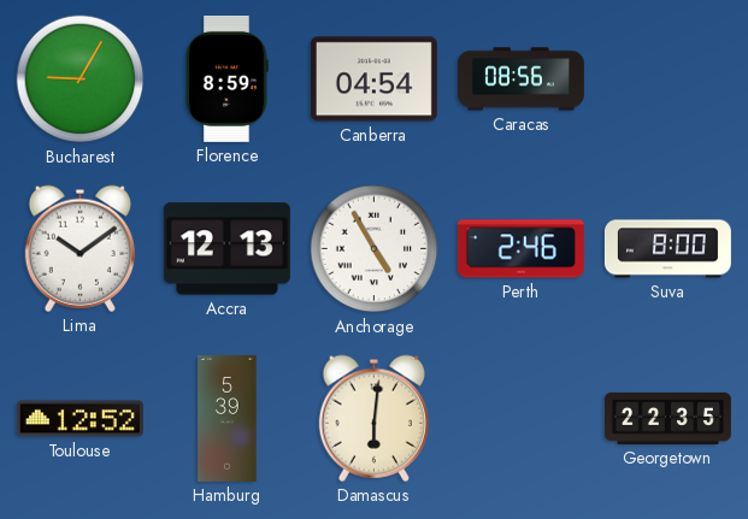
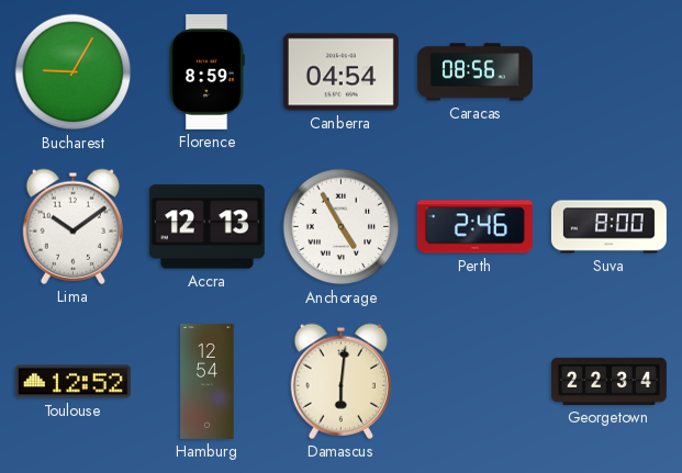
Hamburg: 5:39 -> 12:54
Georgetown: 22:35 -> 22:34
